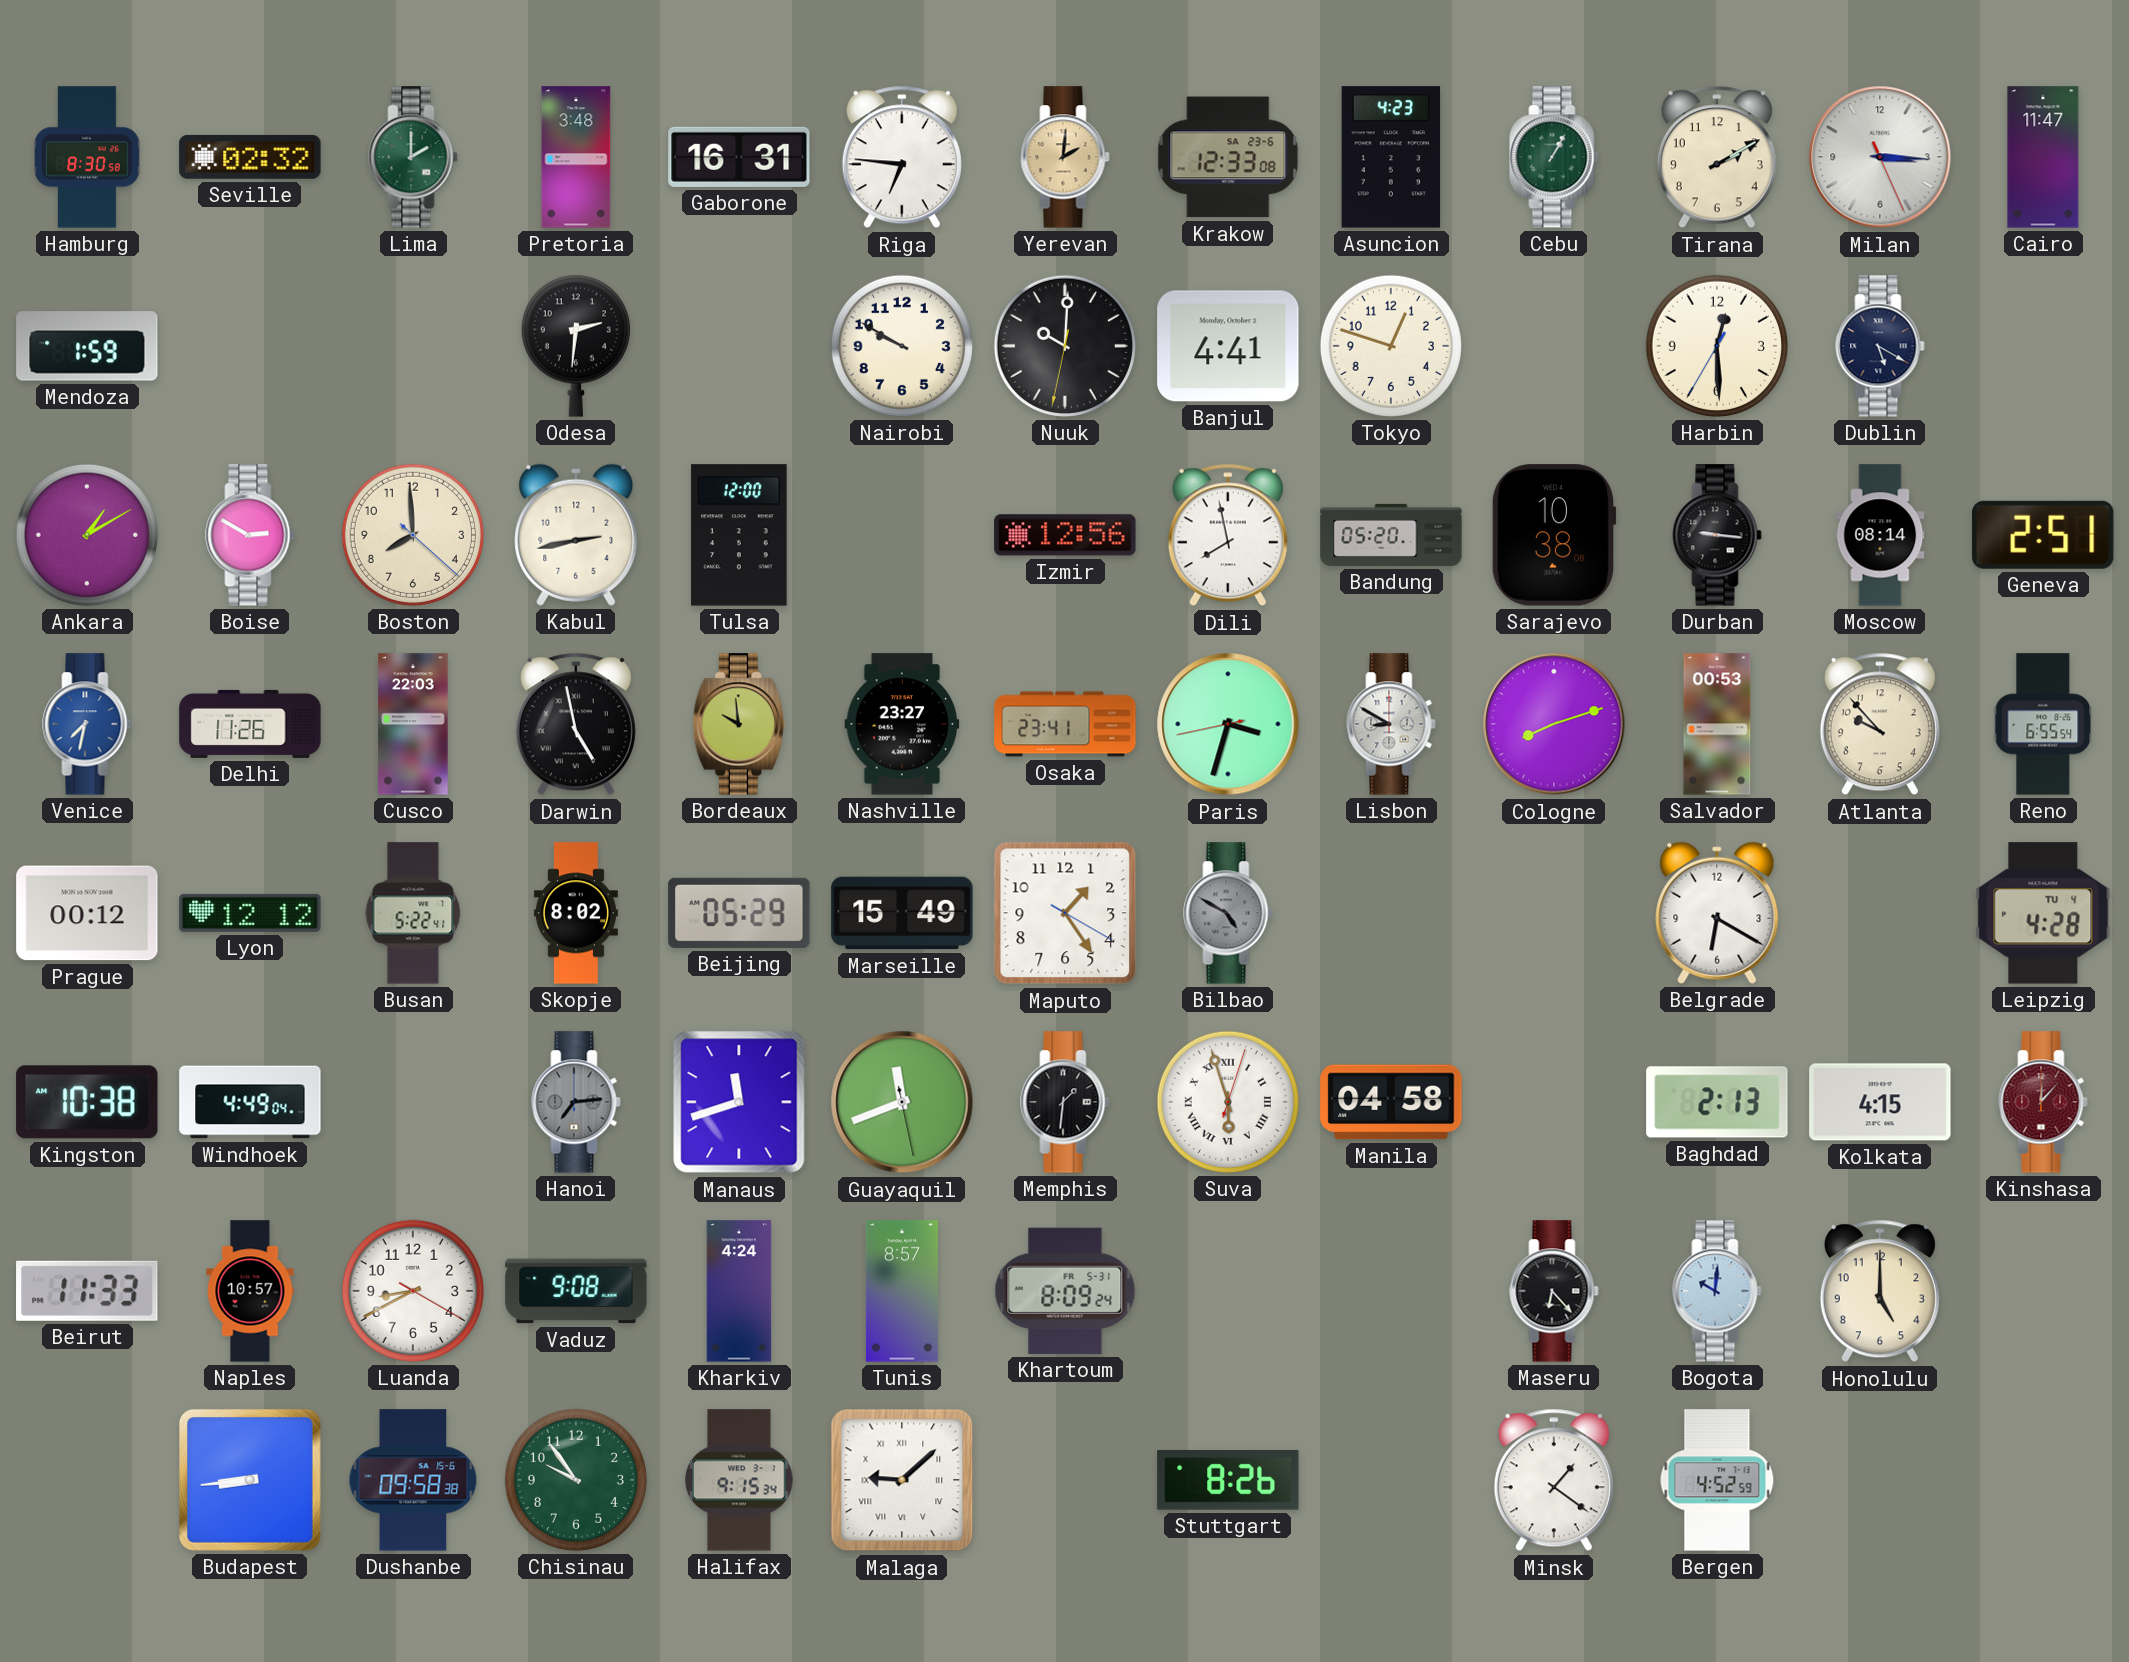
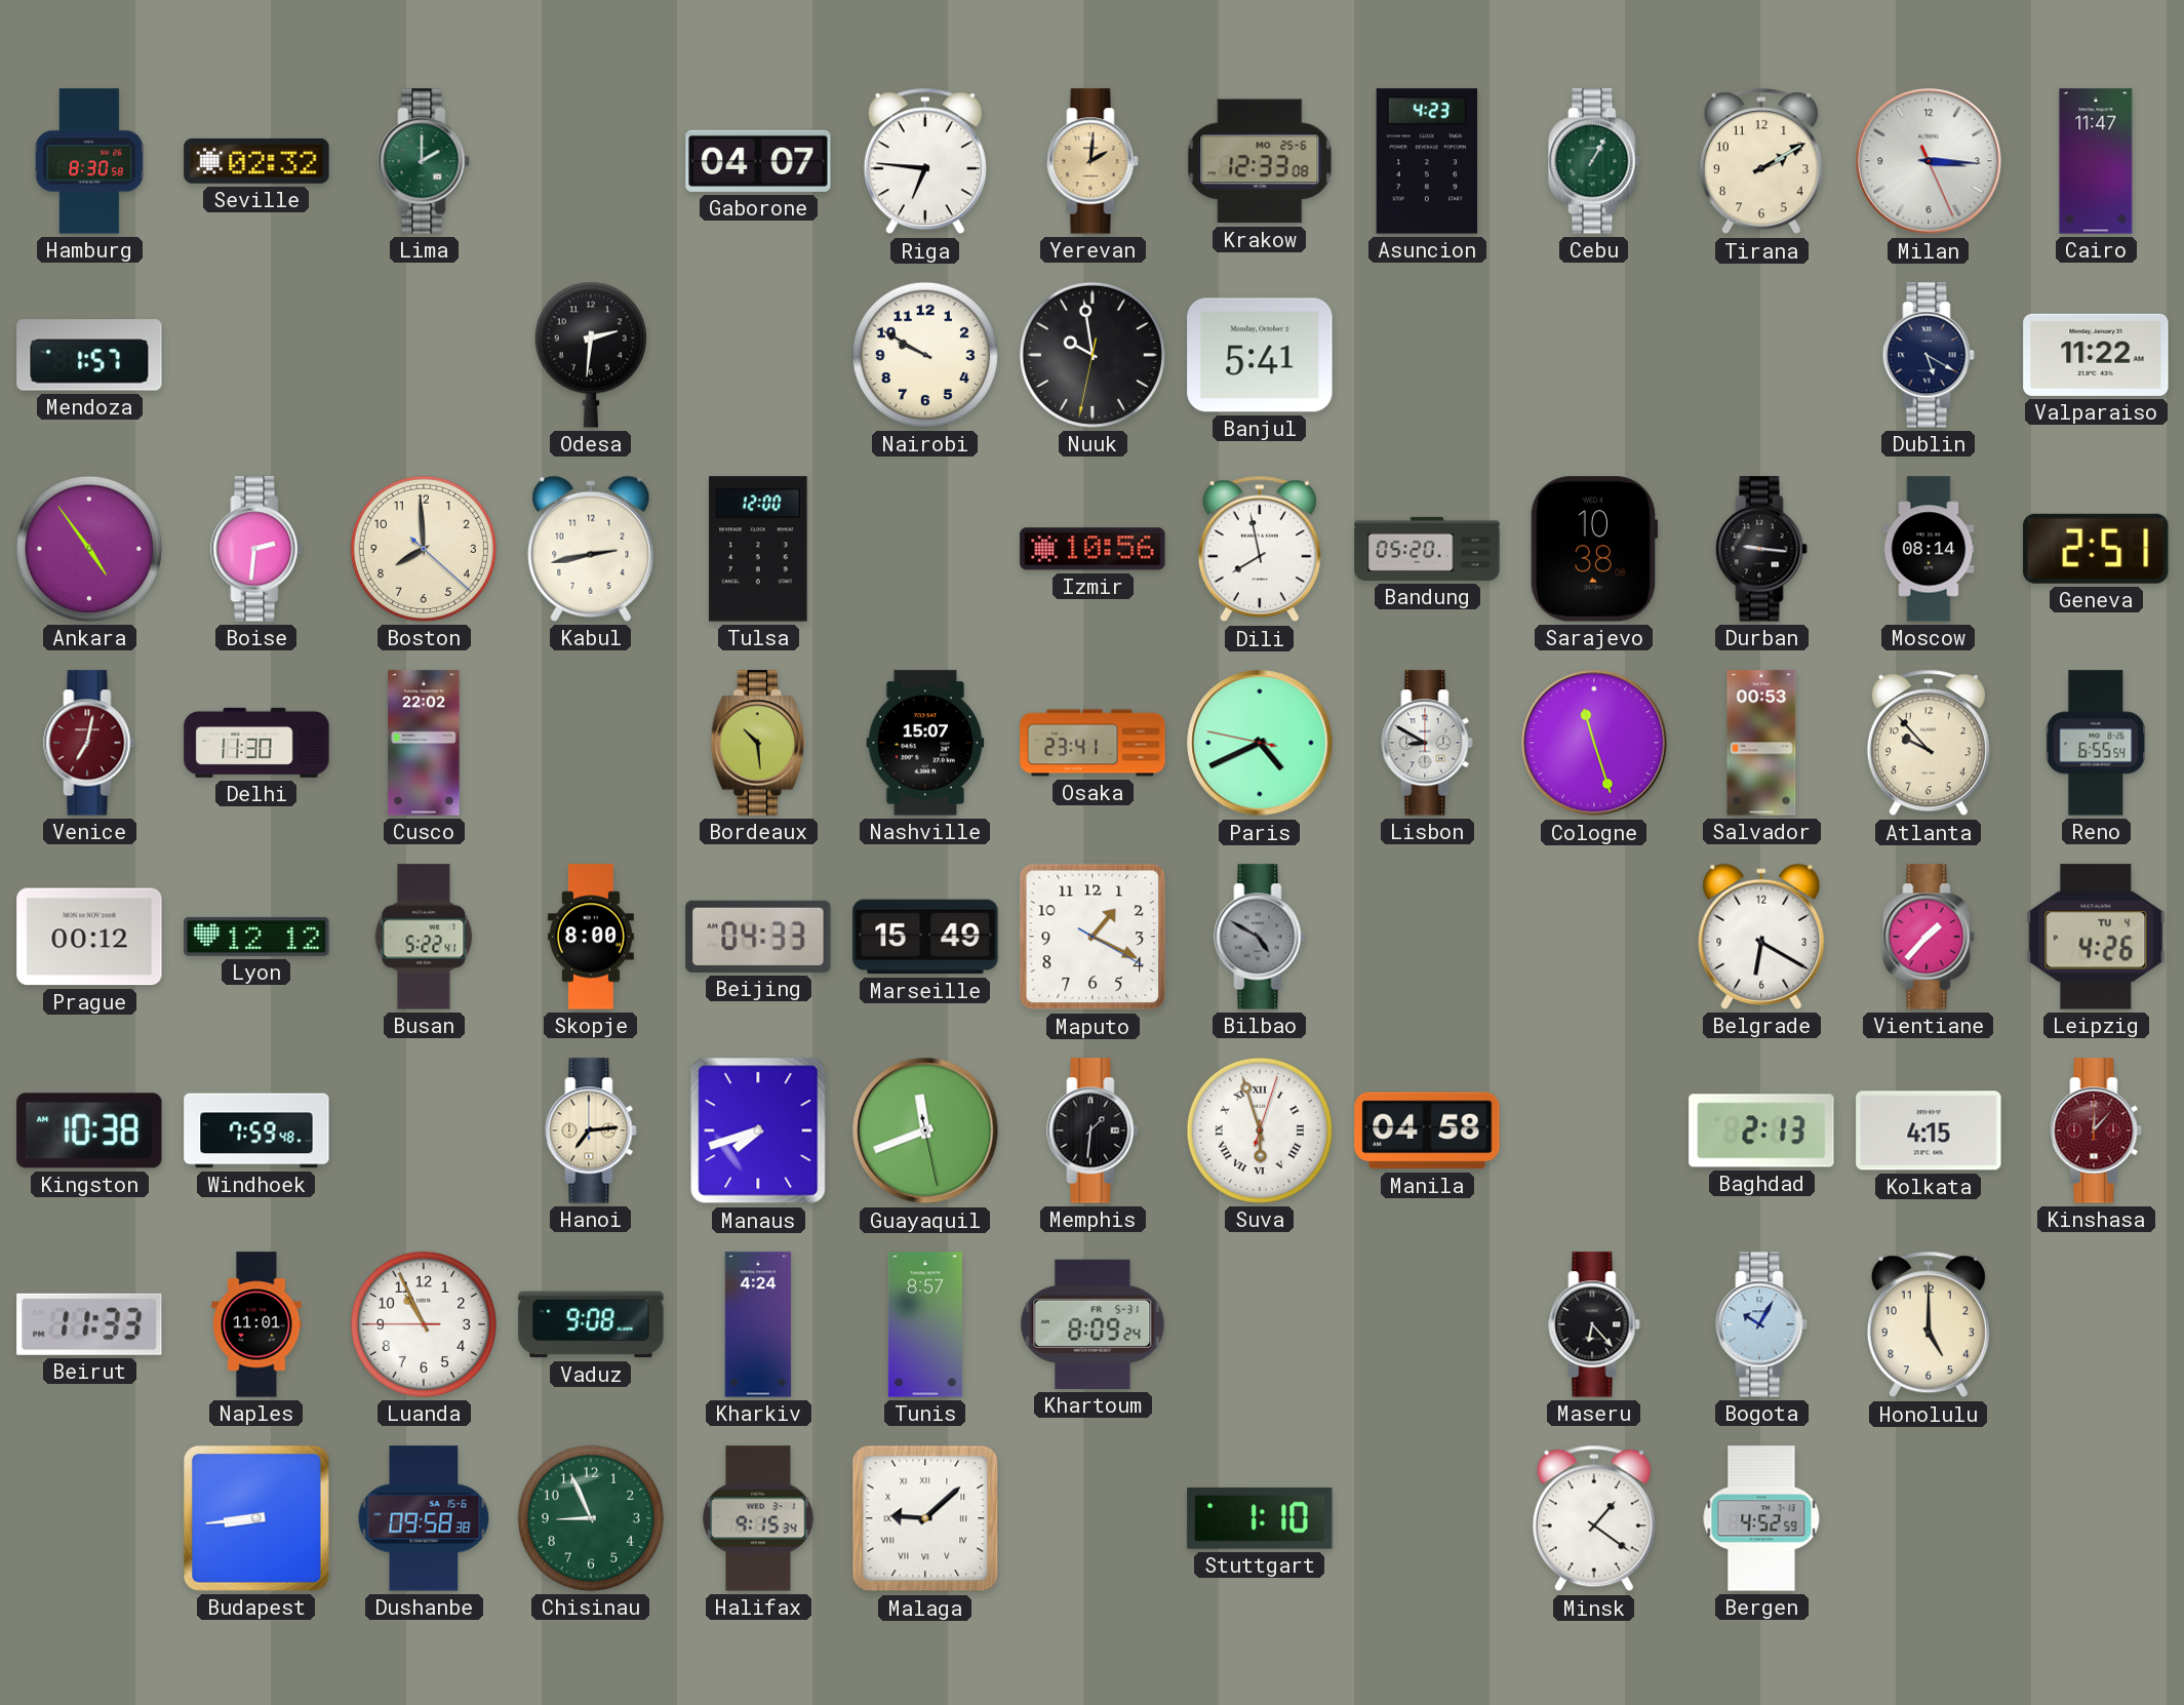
Pretoria: 3:48 -> none
Gaborone: 16:31 -> 04:07
Krakow date: SA 23-6 -> MO 25-6
Mendoza: 1:59 -> 1:57
Nuuk: 10:00 -> 9:58
Banjul: 4:41 -> 5:41
Tokyo: 12:48 -> none
Harbin: 12:29 -> none
Valparaiso: none -> 11:22
Ankara: 1:10 -> 4:54
Boise: 2:50 -> 2:31
Izmir: 12:56 -> 10:56
Venice: 7:32 -> 7:02
Venice dial: blue -> burgundy
Delhi: 11:26 -> 11:30
Cusco: 22:03 -> 22:02
Darwin: 4:58 -> none
Bordeaux: 9:59 -> 10:29
Nashville: 23:27 -> 15:07
Paris: 3:32 -> 4:40
Cologne: 8:12 -> 11:27
Skopje: 8:02 -> 8:00
Beijing: 05:29 -> 04:33
Maputo: 1:24 -> 1:19
Vientiane: none -> 1:37
Leipzig: 4:28 -> 4:26
Windhoek: 4:49 -> 7:59
Hanoi dial: grey -> cream
Manaus: 11:42 -> 7:42
Naples: 10:57 -> 11:01
Luanda: 8:40 -> 10:55
Bogota: 10:01 -> 10:05
Chisinau: 9:54 -> 8:56
Stuttgart: 8:26 -> 1:10
